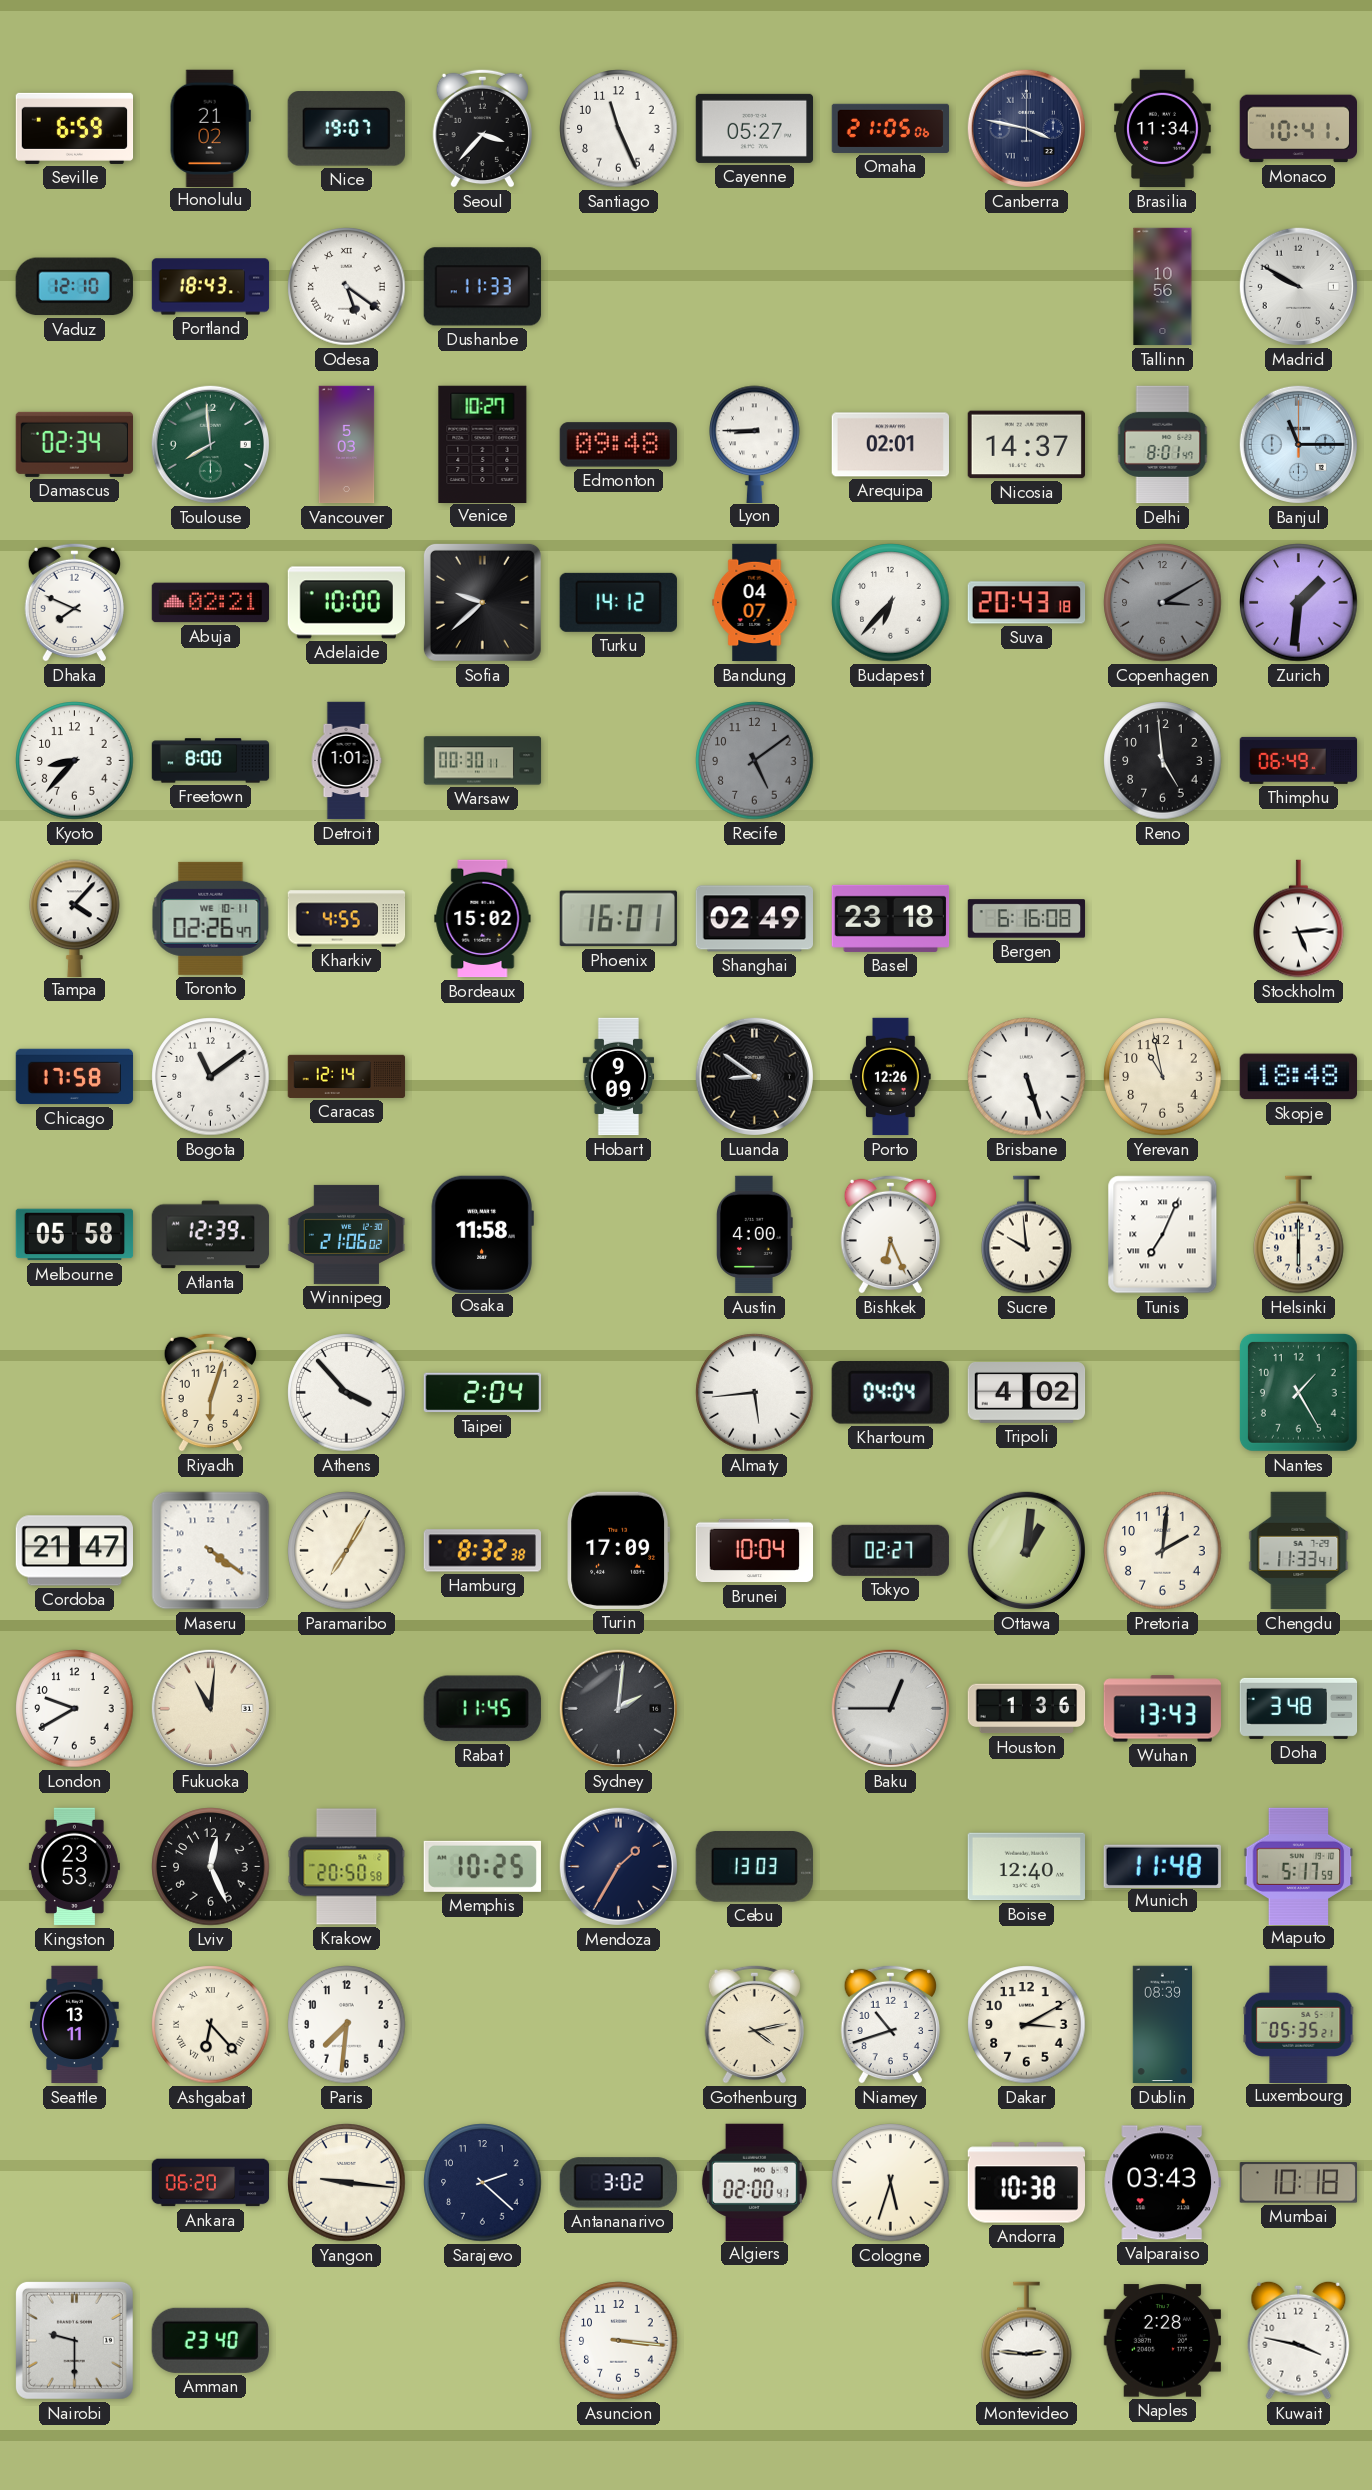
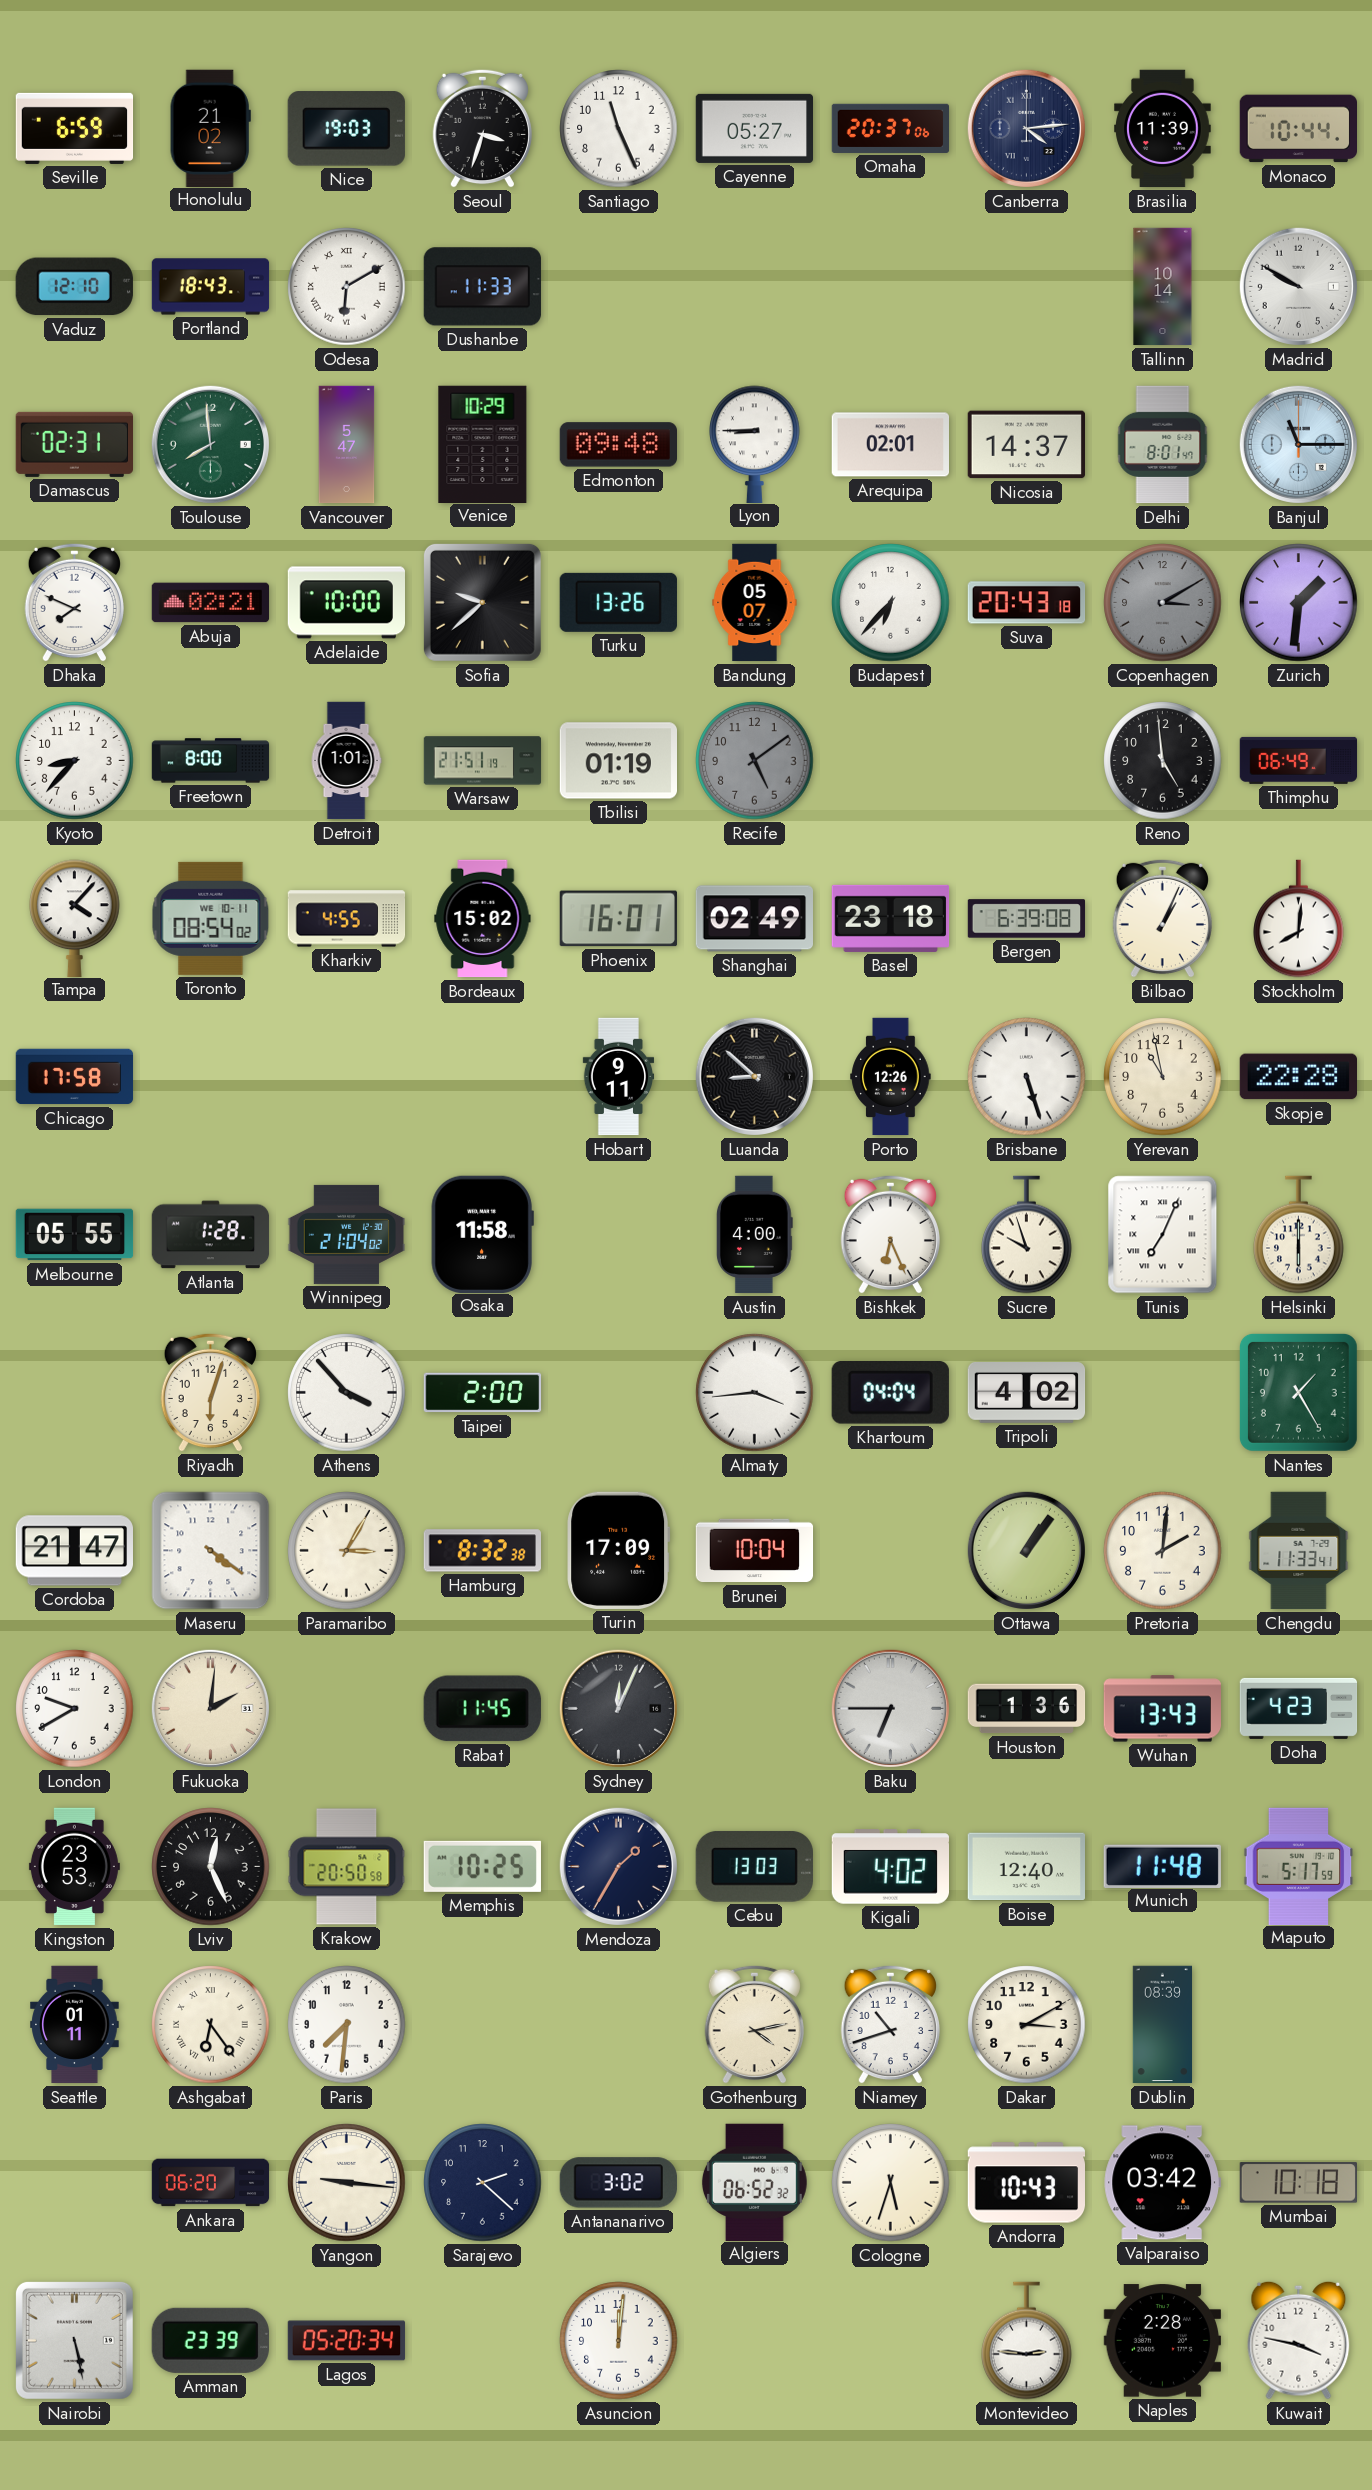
Nice: 19:07 -> 19:03
Seoul: 3:37 -> 3:33
Omaha: 21:05 -> 20:37
Canberra: 3:47 -> 4:14
Brasilia: 11:34 -> 11:39
Monaco: 10:41 -> 10:44
Odesa: 5:21 -> 6:10
Tallinn: 10:56 -> 10:14
Damascus: 02:34 -> 02:31
Vancouver: 5:03 -> 5:47
Venice: 10:27 -> 10:29
Turku: 14:12 -> 13:26
Bandung: 04:07 -> 05:07
Warsaw: 00:30 -> 21:51
Tbilisi: none -> 01:19
Toronto: 02:26 -> 08:54
Bergen: 6:16 -> 6:39
Bilbao: none -> 1:04
Stockholm: 5:14 -> 8:01
Bogota: 11:09 -> none
Caracas: 12:14 -> none
Hobart: 9:09 -> 9:11
Luanda: 8:51 -> 8:52
Skopje: 18:48 -> 22:28
Melbourne: 05:58 -> 05:55
Atlanta: 12:39 -> 1:28
Winnipeg: 21:06 -> 21:04
Sucre: 9:59 -> 9:57
Taipei: 2:04 -> 2:00
Almaty: 5:44 -> 3:44
Paramaribo: 7:05 -> 3:05
Tokyo: 02:27 -> none
Ottawa: 1:01 -> 1:06
Fukuoka: 11:01 -> 2:01
Sydney: 2:01 -> 12:04
Baku: 12:45 -> 6:45
Doha: 3:48 -> 4:23
Kigali: none -> 4:02
Seattle: 13:11 -> 01:11
Ashgabat: 6:23 -> 6:24
Luxembourg: 05:35 -> none
Algiers: 02:00 -> 06:52
Andorra: 10:38 -> 10:43
Valparaiso: 03:43 -> 03:42
Nairobi: 9:30 -> 5:28
Amman: 23:40 -> 23:39
Lagos: none -> 05:20
Asuncion: 3:16 -> 12:01
